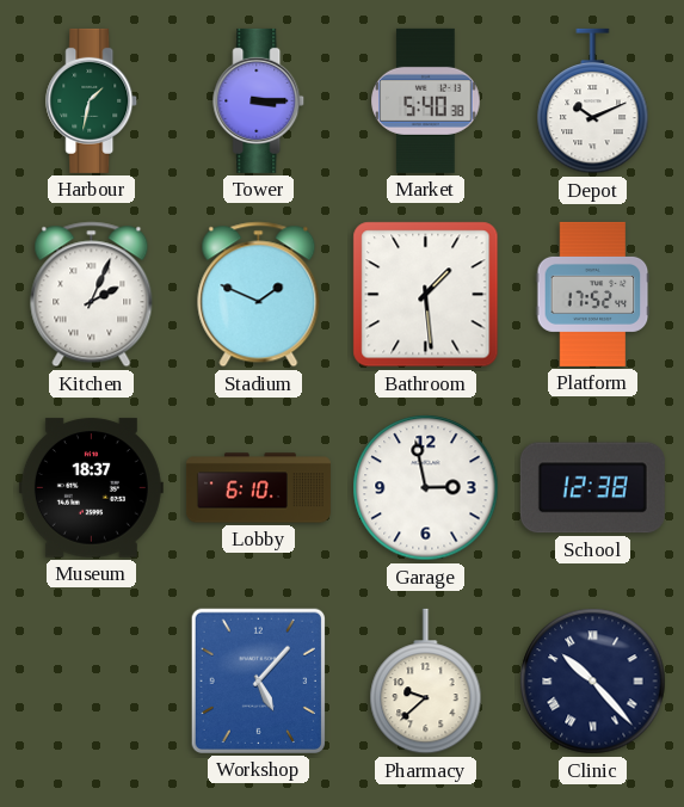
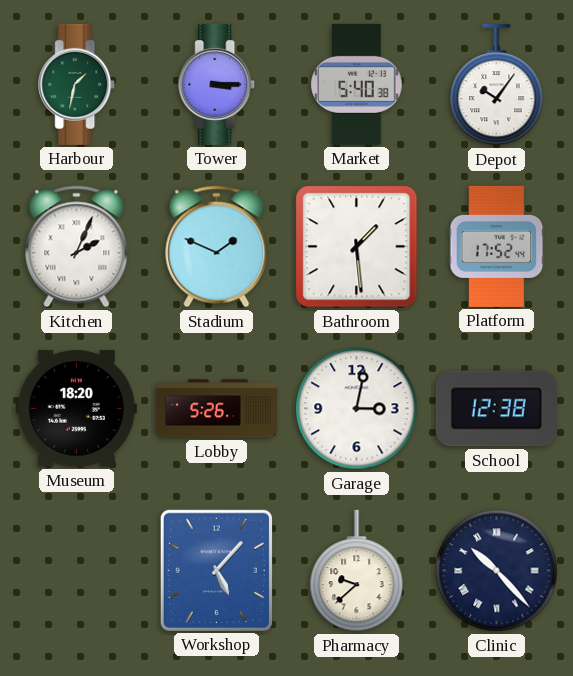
Depot: 10:11 -> 10:06
Museum: 18:37 -> 18:20
Lobby: 6:10 -> 5:26
Garage: 2:58 -> 3:02
